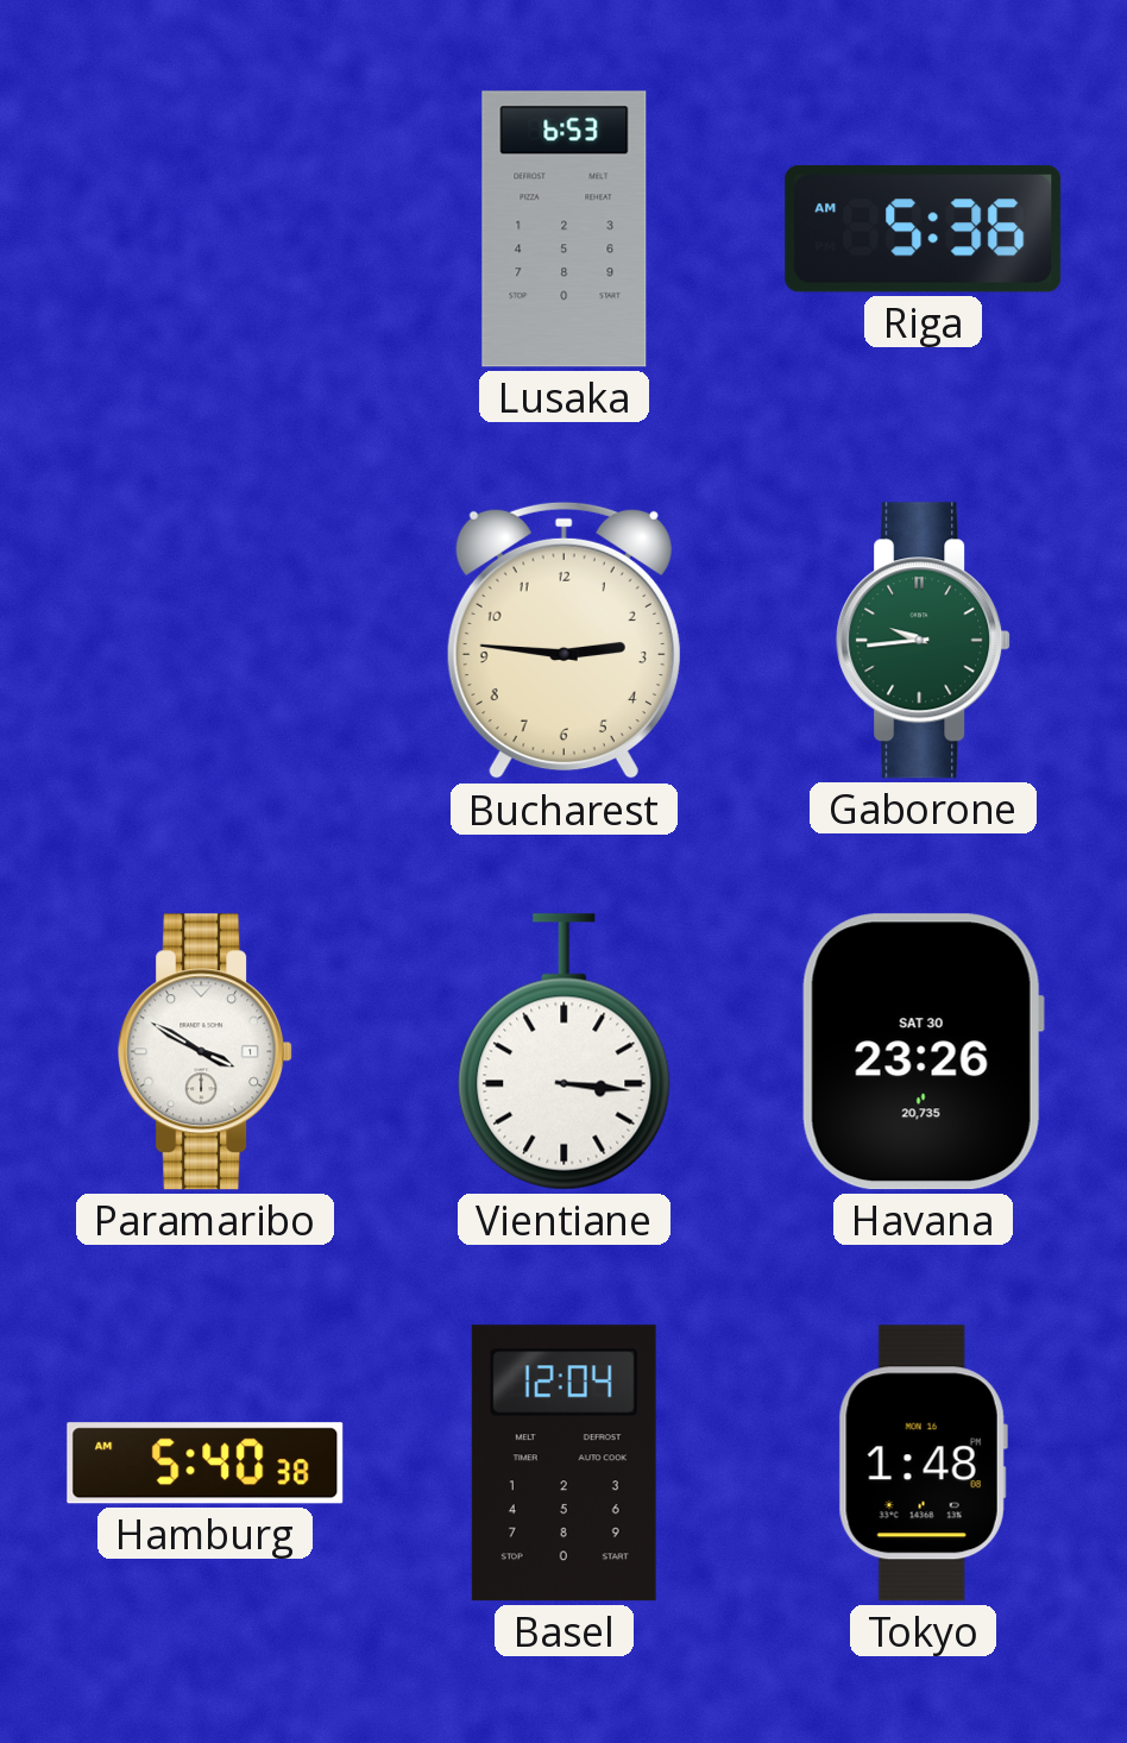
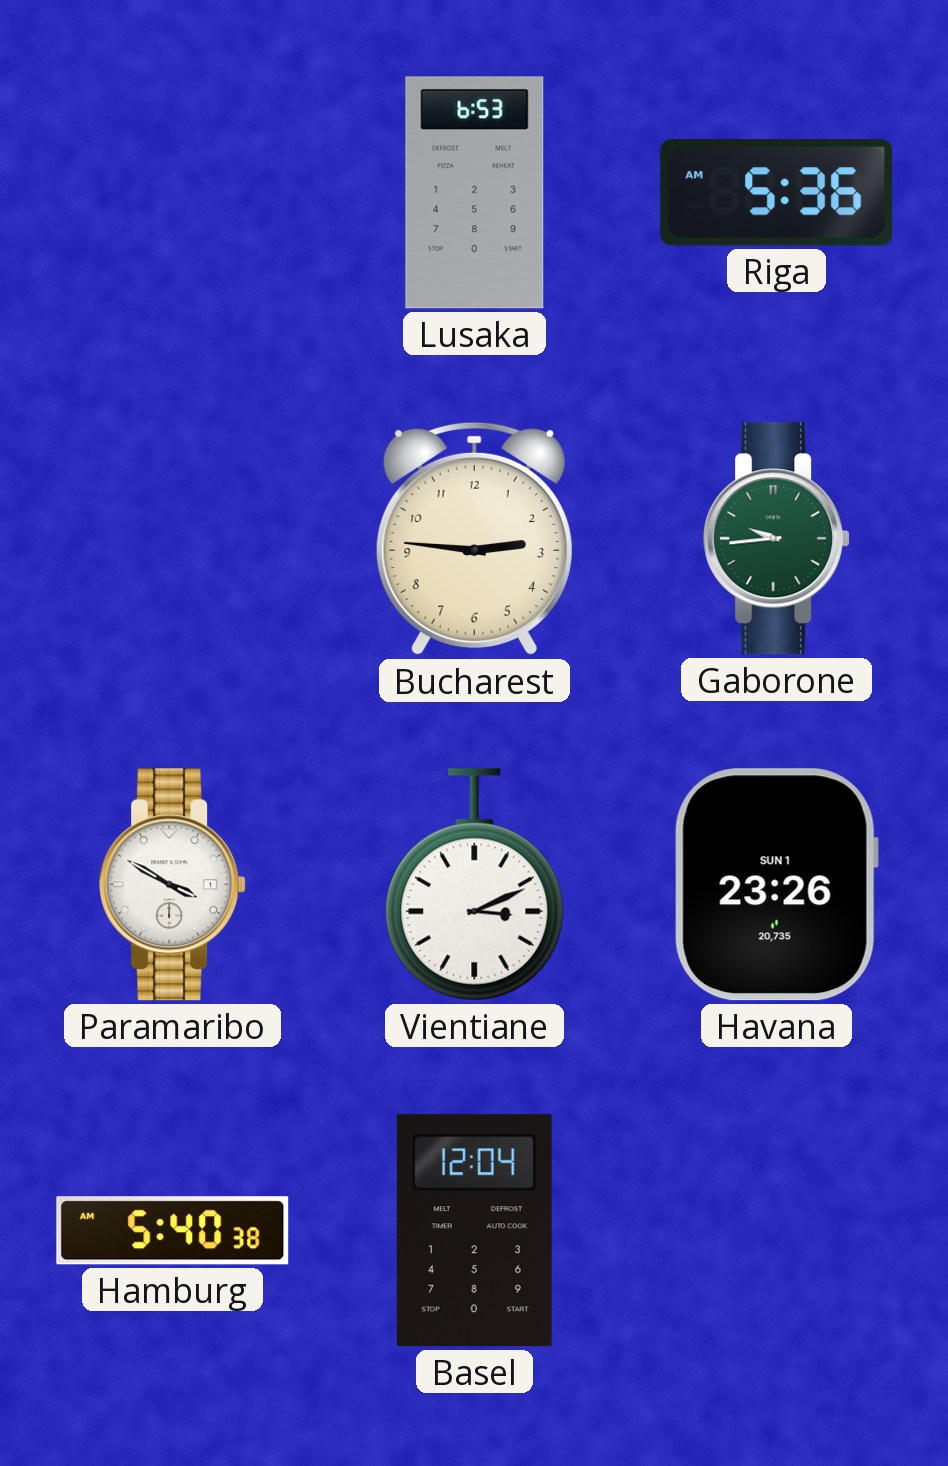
Vientiane: 3:16 -> 3:11
Havana date: SAT 30 -> SUN 1
Tokyo: 1:48 -> none
